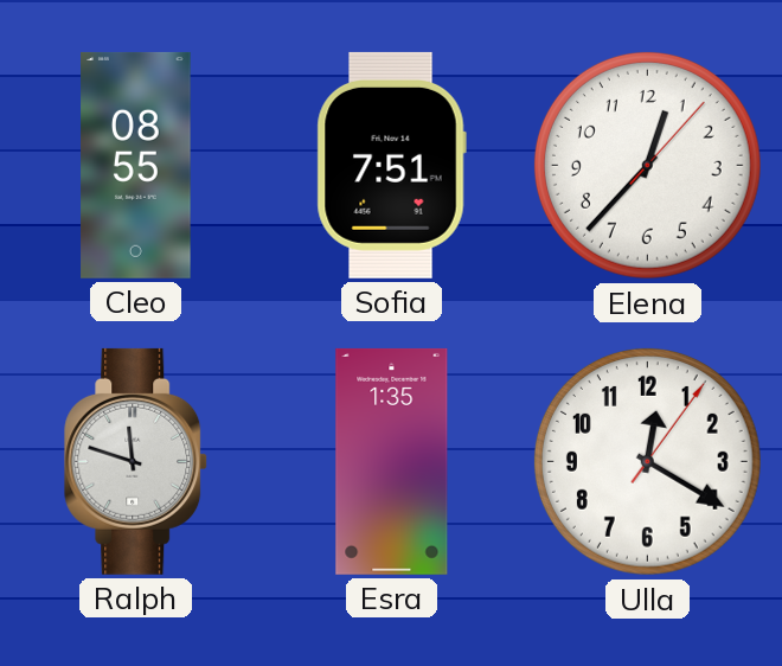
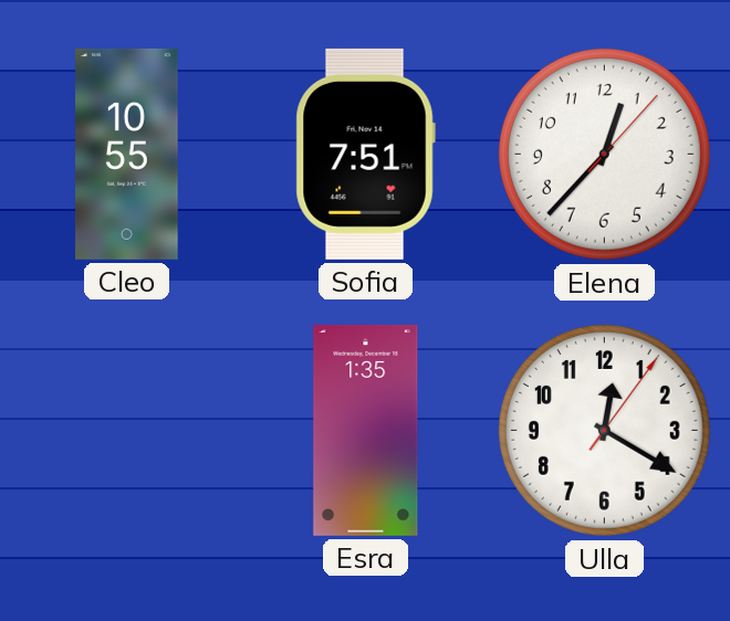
Cleo: 08:55 -> 10:55
Ralph: 11:48 -> none
